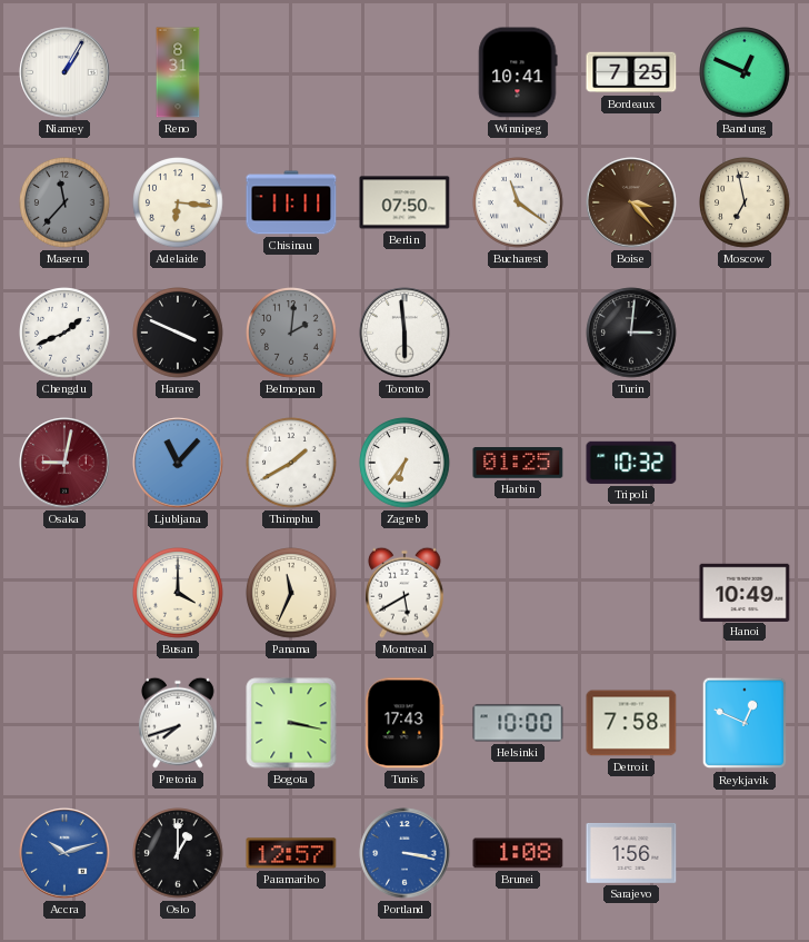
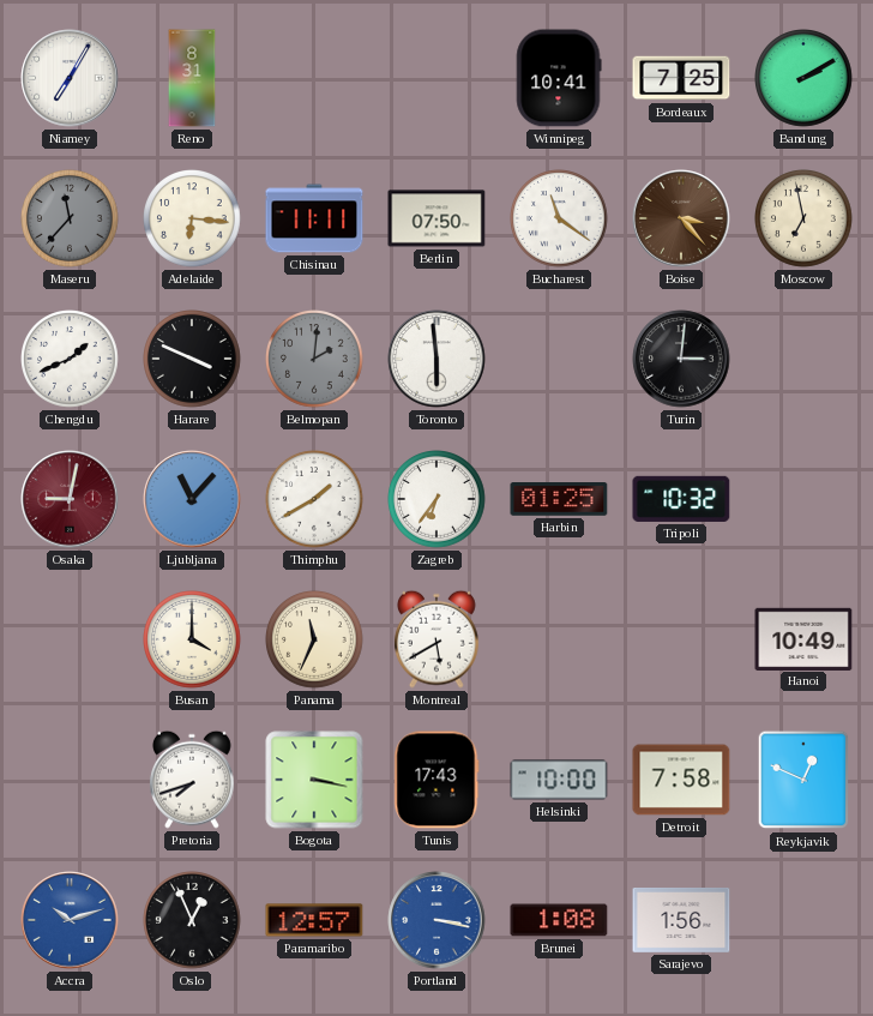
Niamey: 1:05 -> 7:05
Bandung: 12:49 -> 2:10
Oslo: 1:00 -> 12:56
